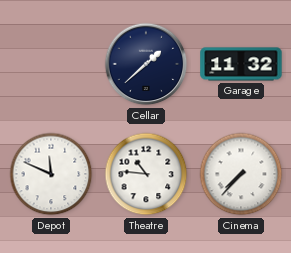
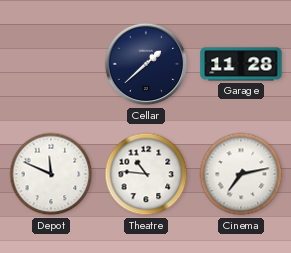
Garage: 11:32 -> 11:28
Cinema: 7:37 -> 7:13
